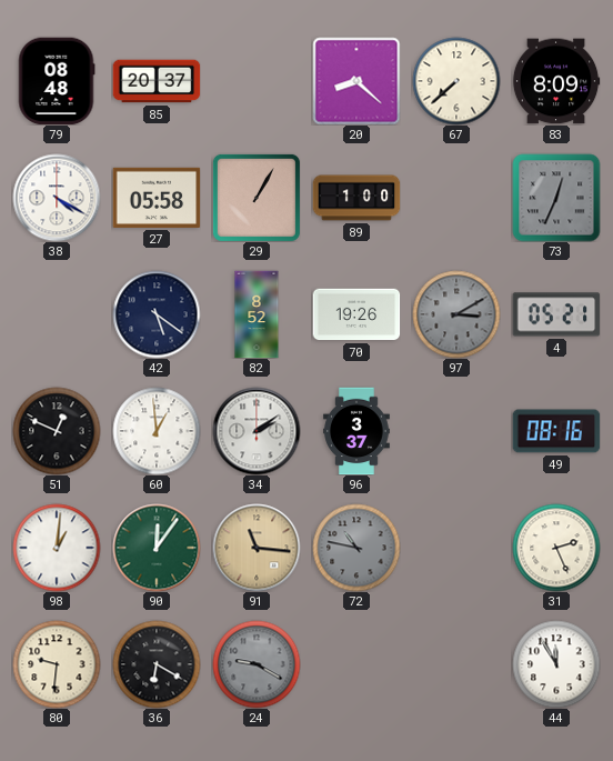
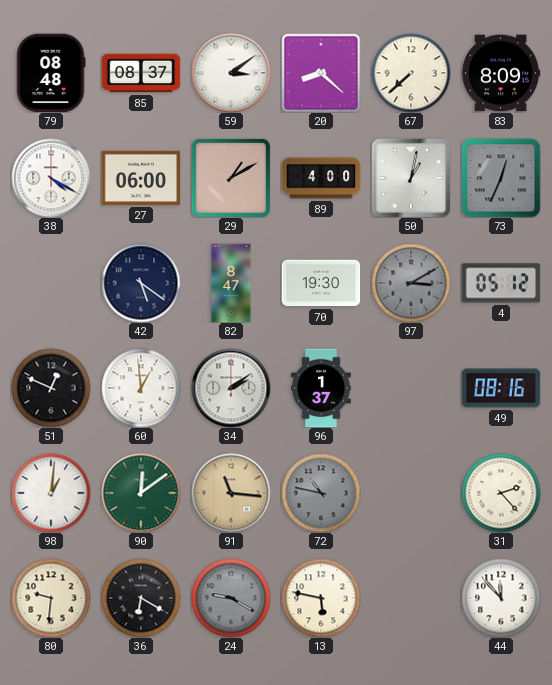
85: 20:37 -> 08:37
59: none -> 3:09
27: 05:58 -> 06:00
29: 1:05 -> 1:10
89: 1:00 -> 4:00
50: none -> 1:02
82: 8:52 -> 8:47
70: 19:26 -> 19:30
4: 05:21 -> 05:12
96: 3:37 -> 1:37
90: 12:06 -> 12:09
31: 2:26 -> 2:23
13: none -> 5:47
44: 11:55 -> 11:53
